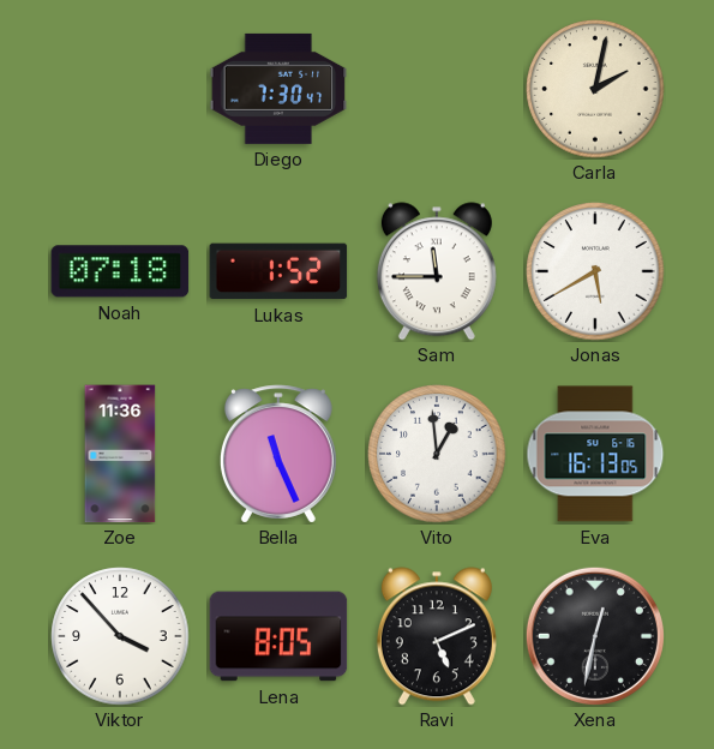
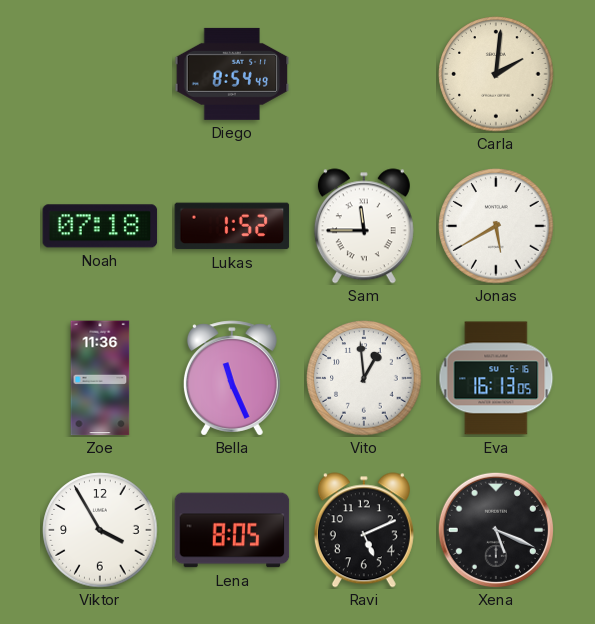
Diego: 7:30 -> 8:54
Carla: 2:02 -> 2:01
Viktor: 3:53 -> 3:55
Xena: 12:32 -> 5:19
